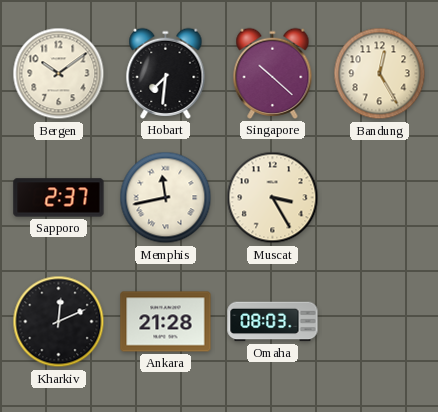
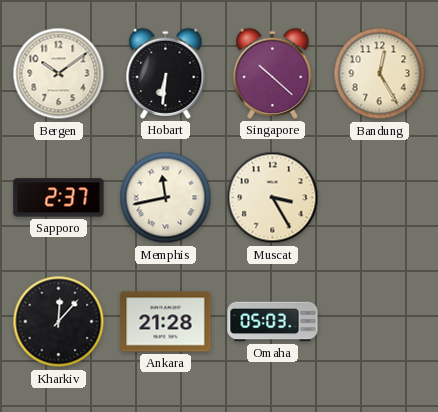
Hobart: 7:31 -> 6:31
Kharkiv: 12:11 -> 12:07
Omaha: 08:03 -> 05:03
